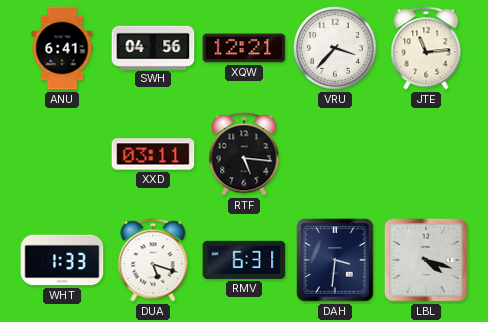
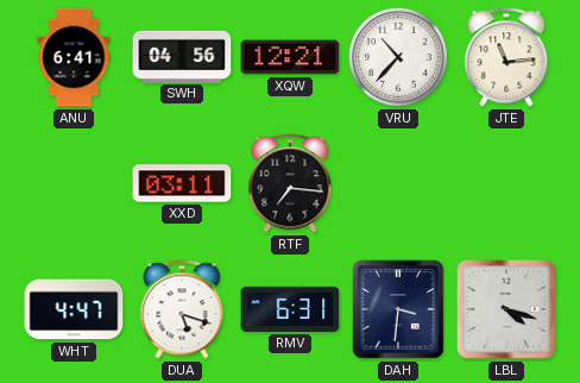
VRU: 3:37 -> 10:37
RTF: 5:16 -> 7:16
WHT: 1:33 -> 4:47
